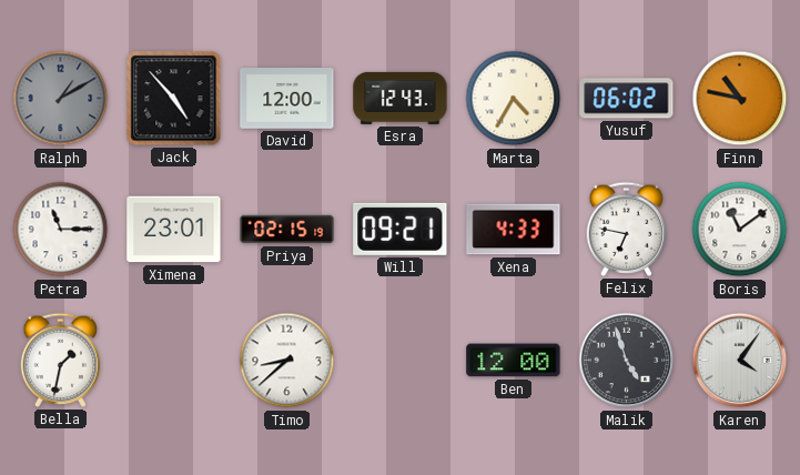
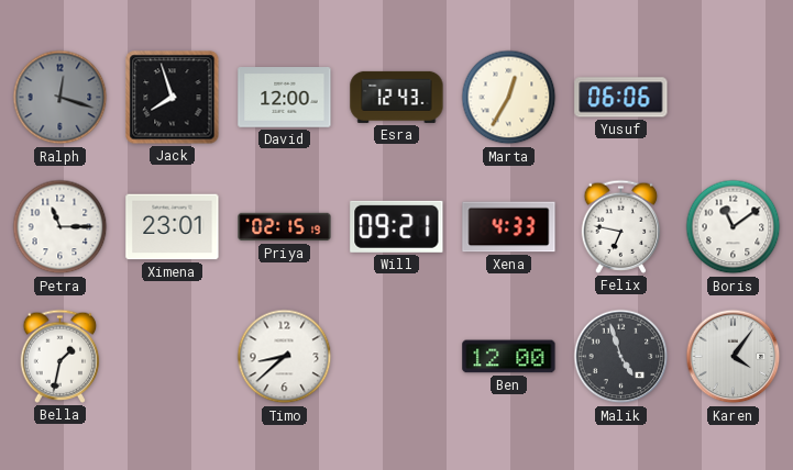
Ralph: 1:10 -> 12:18
Jack: 4:53 -> 7:57
Marta: 4:35 -> 12:35
Yusuf: 06:02 -> 06:06
Finn: 10:47 -> none
